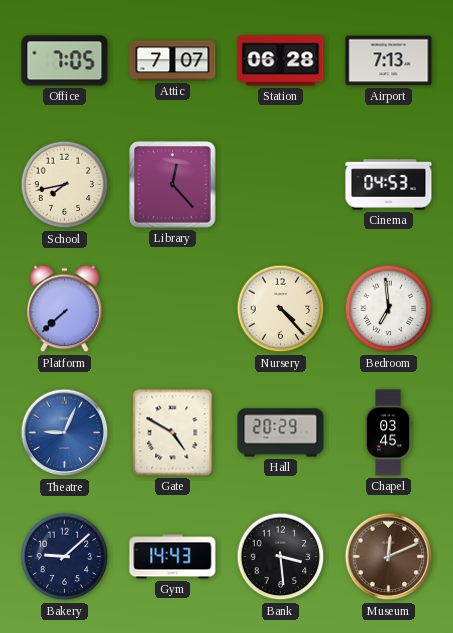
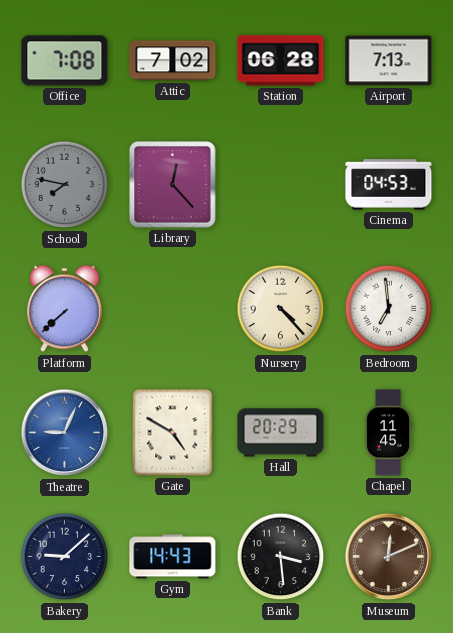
Office: 7:05 -> 7:08
Attic: 7:07 -> 7:02
School: 7:43 -> 7:47
School dial: cream -> grey
Chapel: 03:45 -> 11:45
